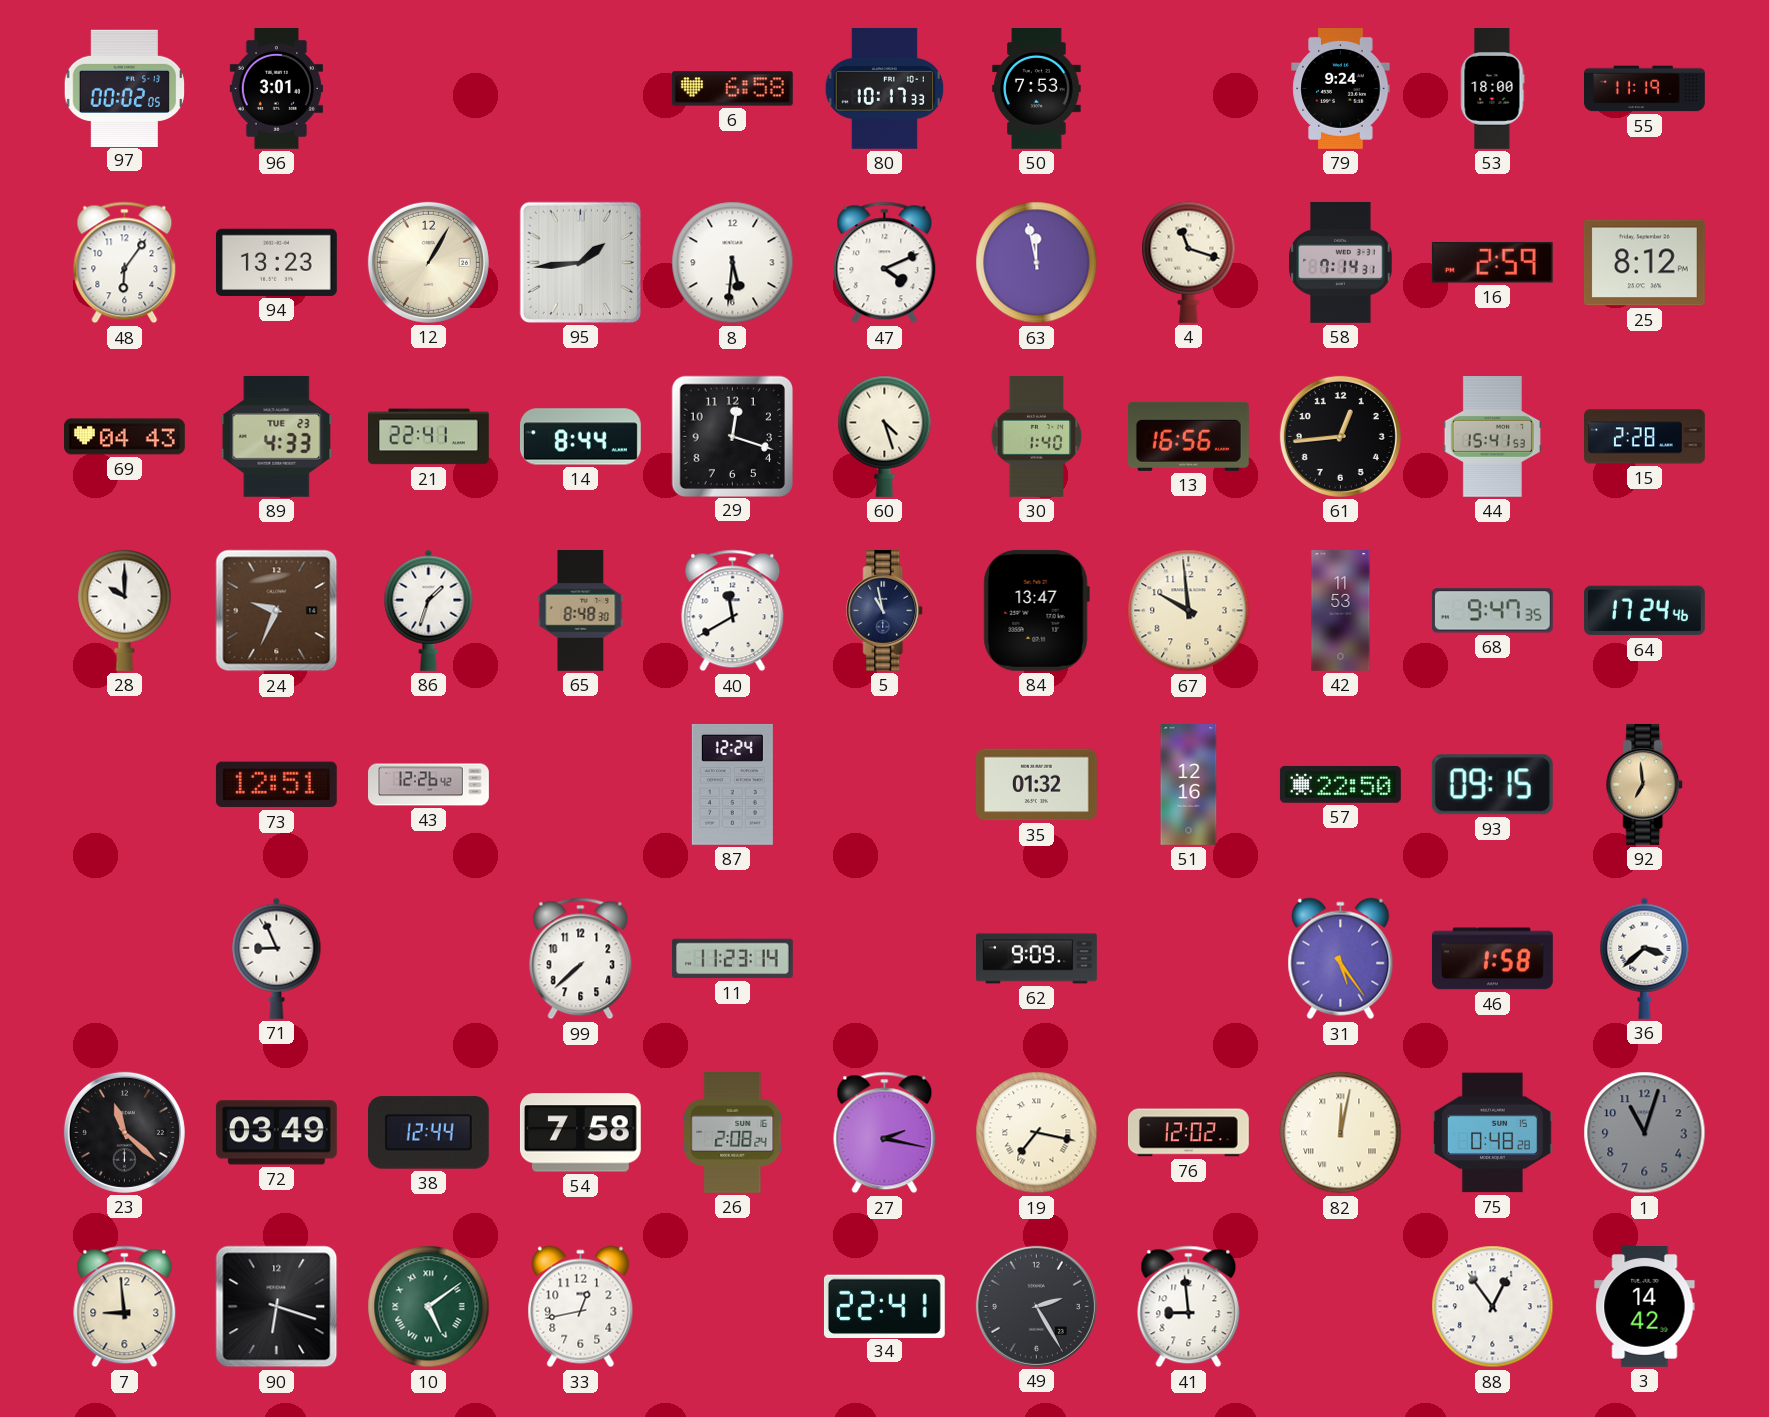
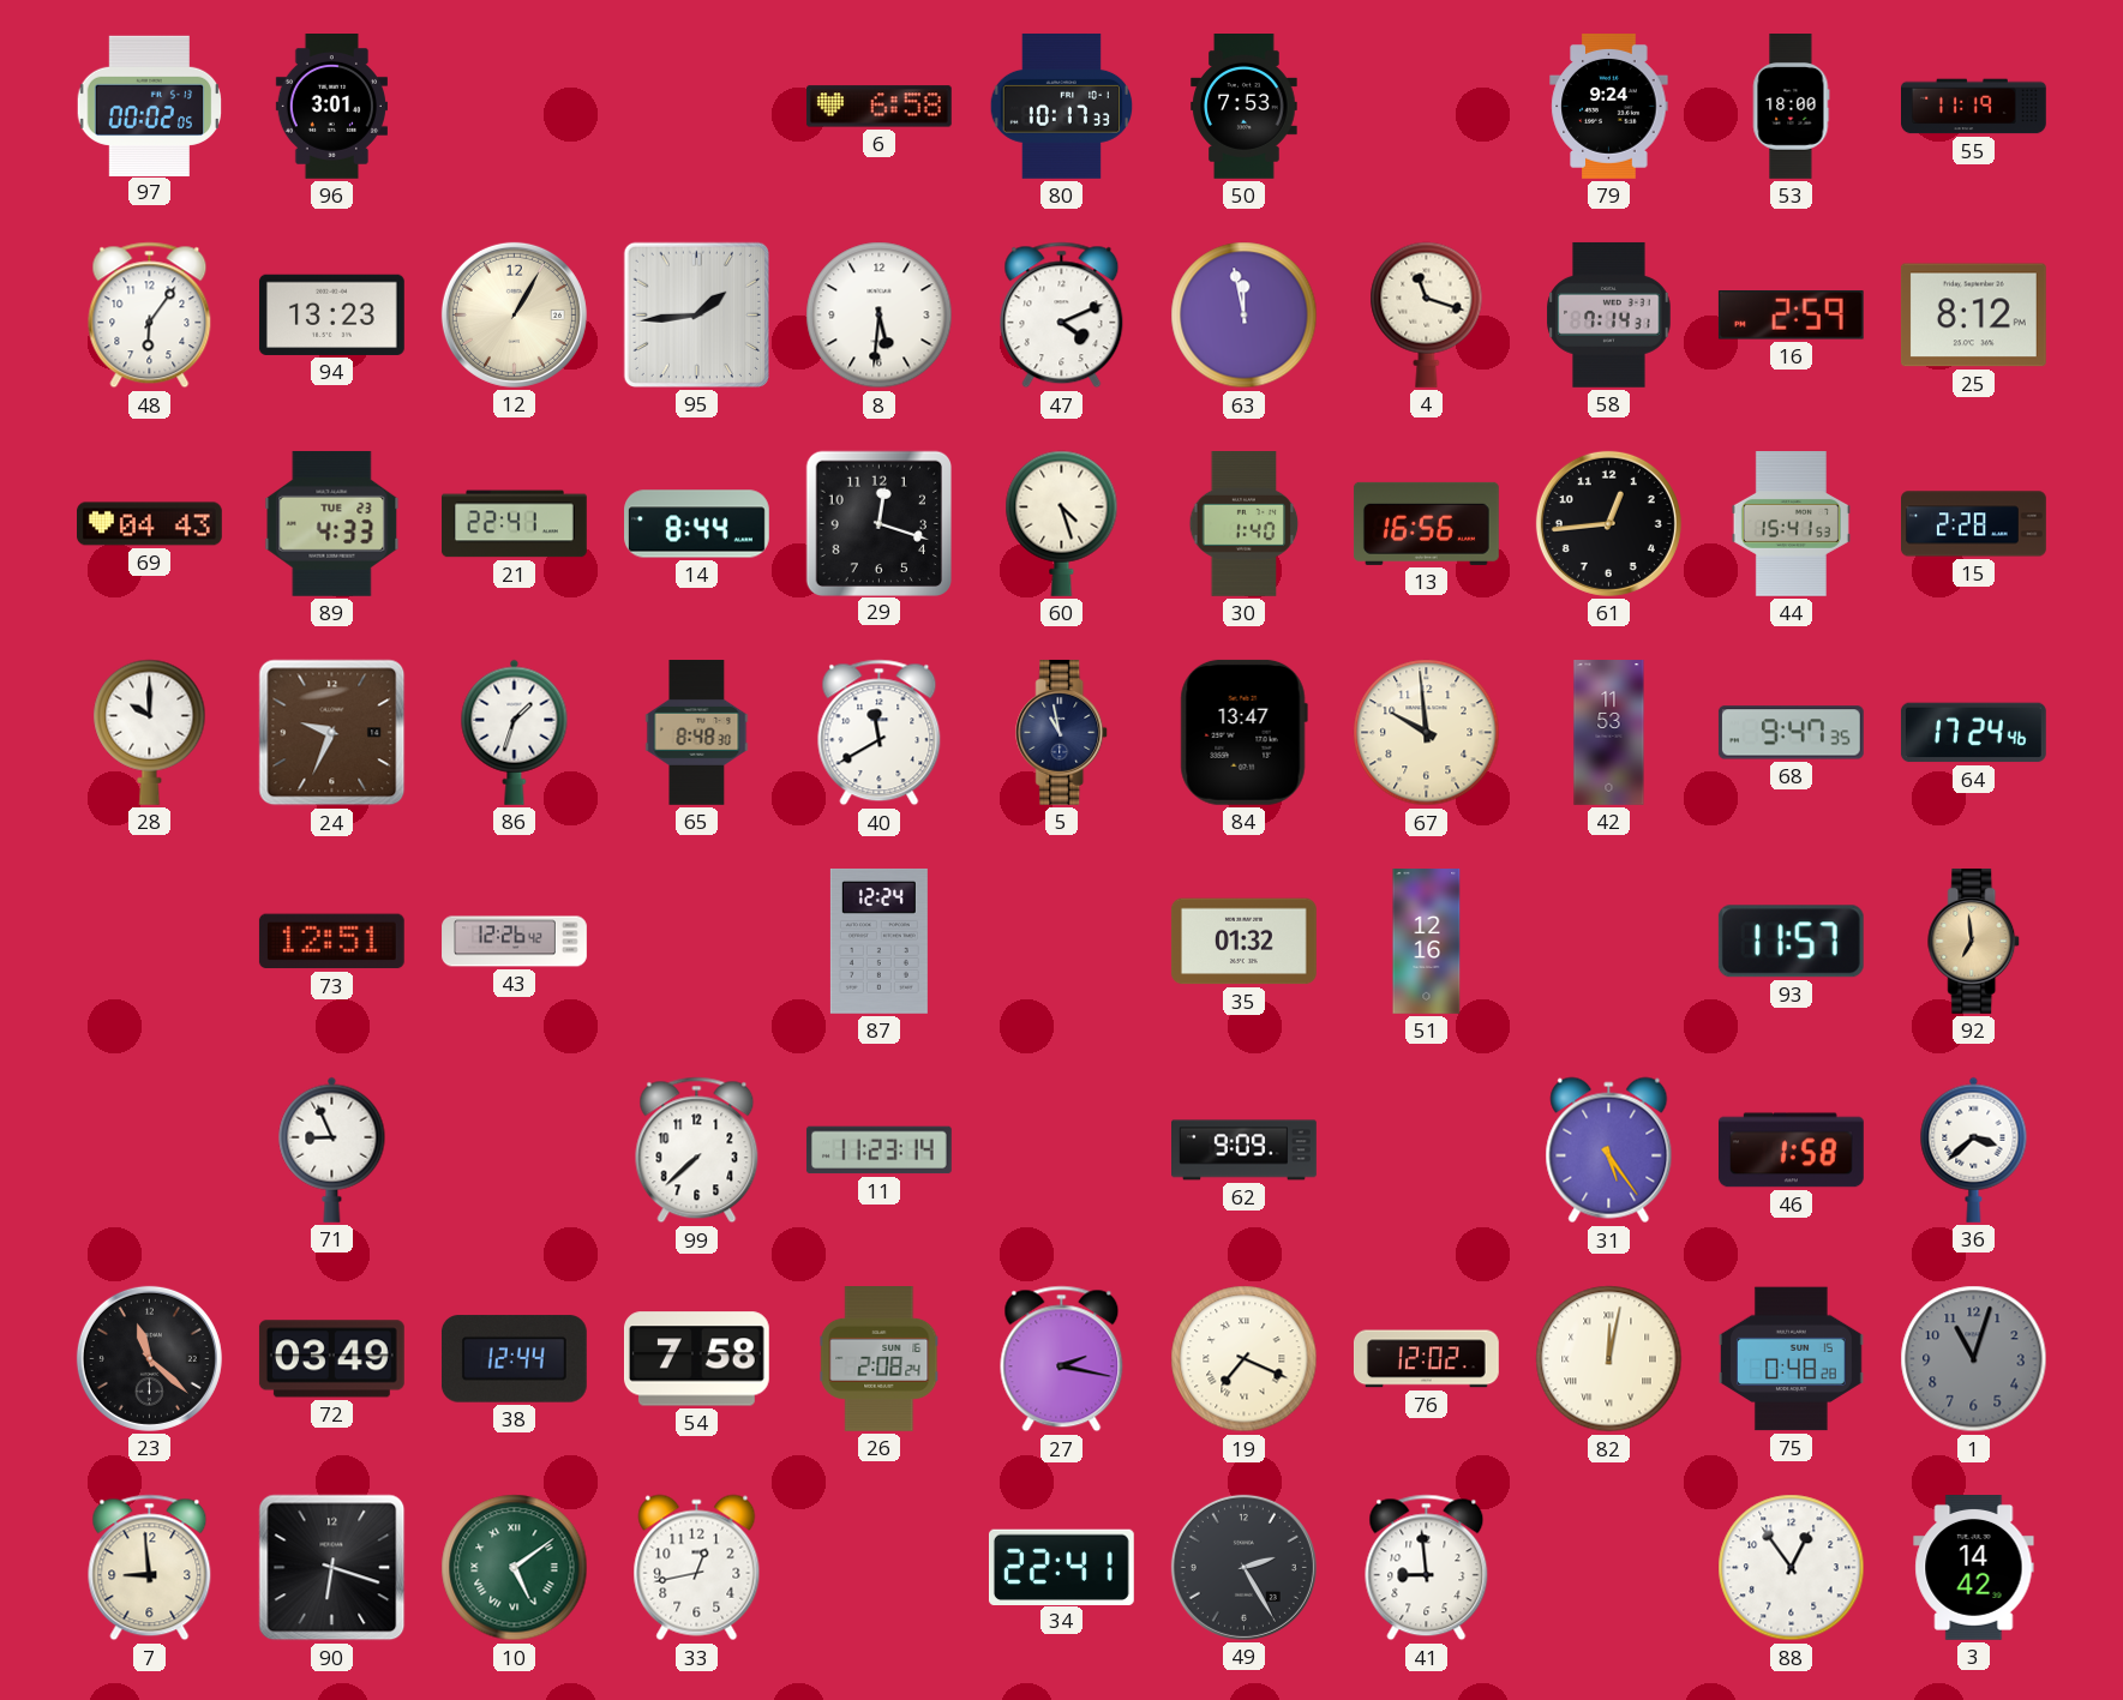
57: 22:50 -> none
93: 09:15 -> 11:57
19: 7:17 -> 7:19
